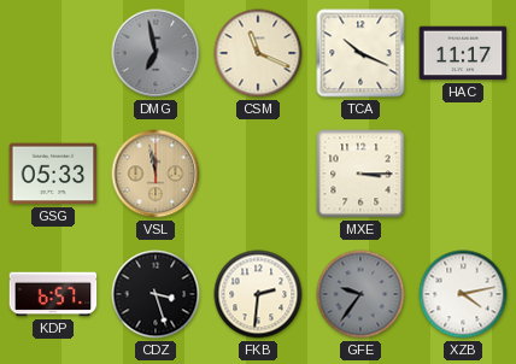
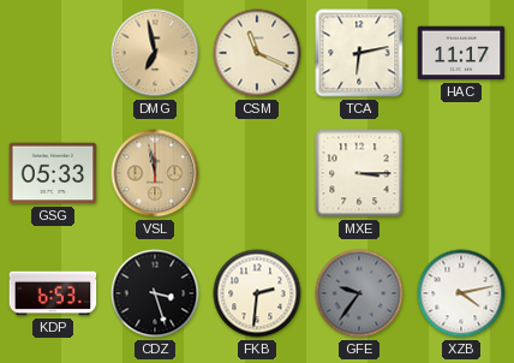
DMG dial: grey -> champagne
TCA: 10:19 -> 6:13
KDP: 6:57 -> 6:53
